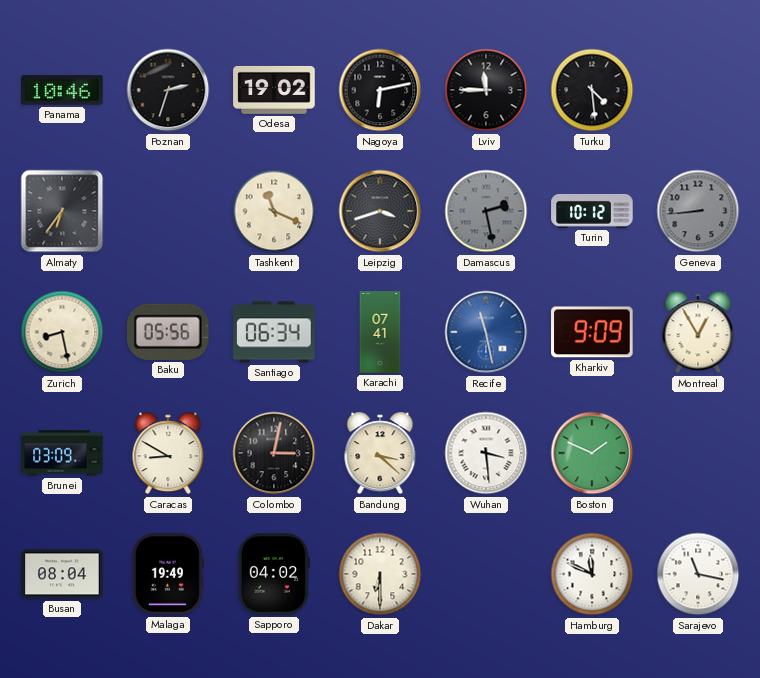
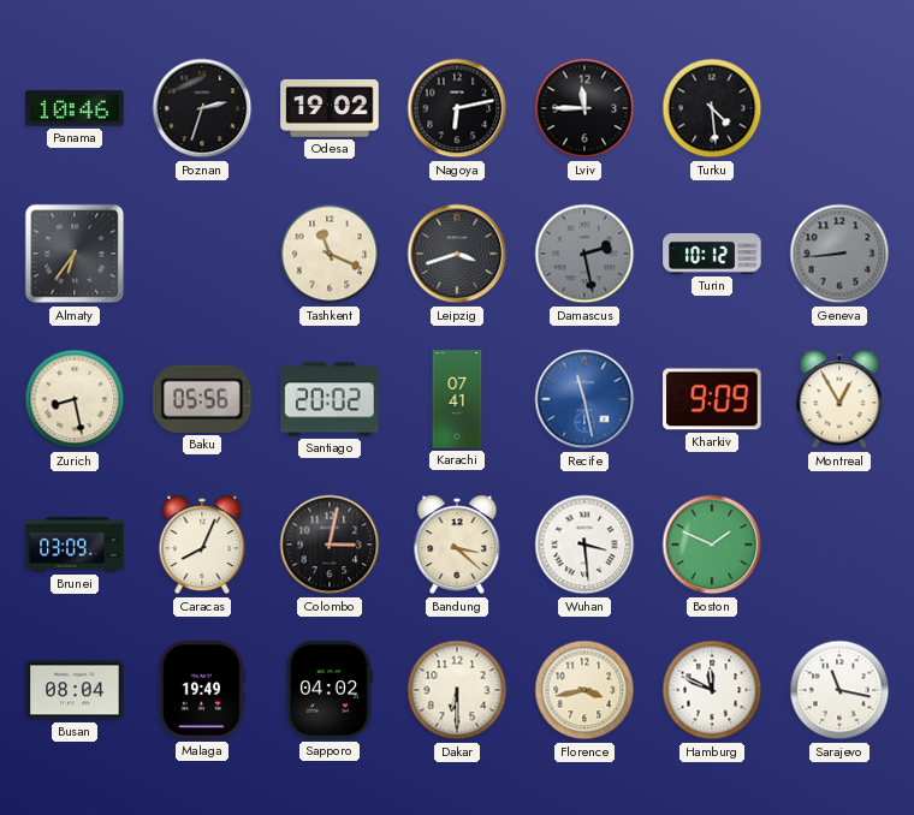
Santiago: 06:34 -> 20:02
Caracas: 8:50 -> 8:04
Florence: none -> 3:43
